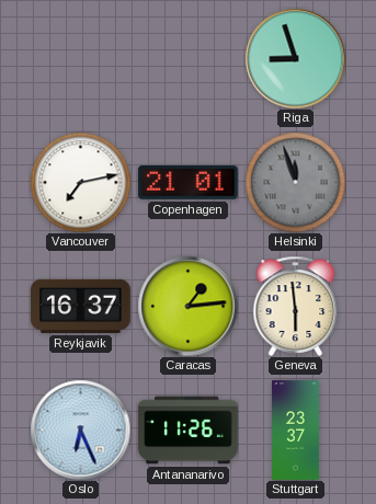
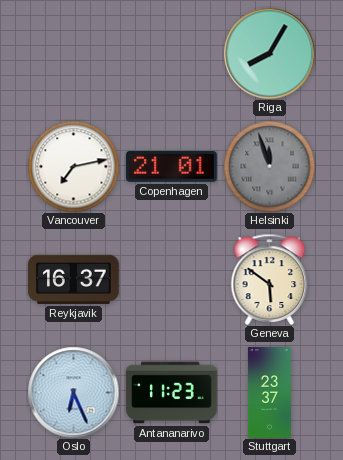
Riga: 8:57 -> 8:05
Caracas: 1:14 -> none
Geneva: 5:59 -> 5:51
Antananarivo: 11:26 -> 11:23
